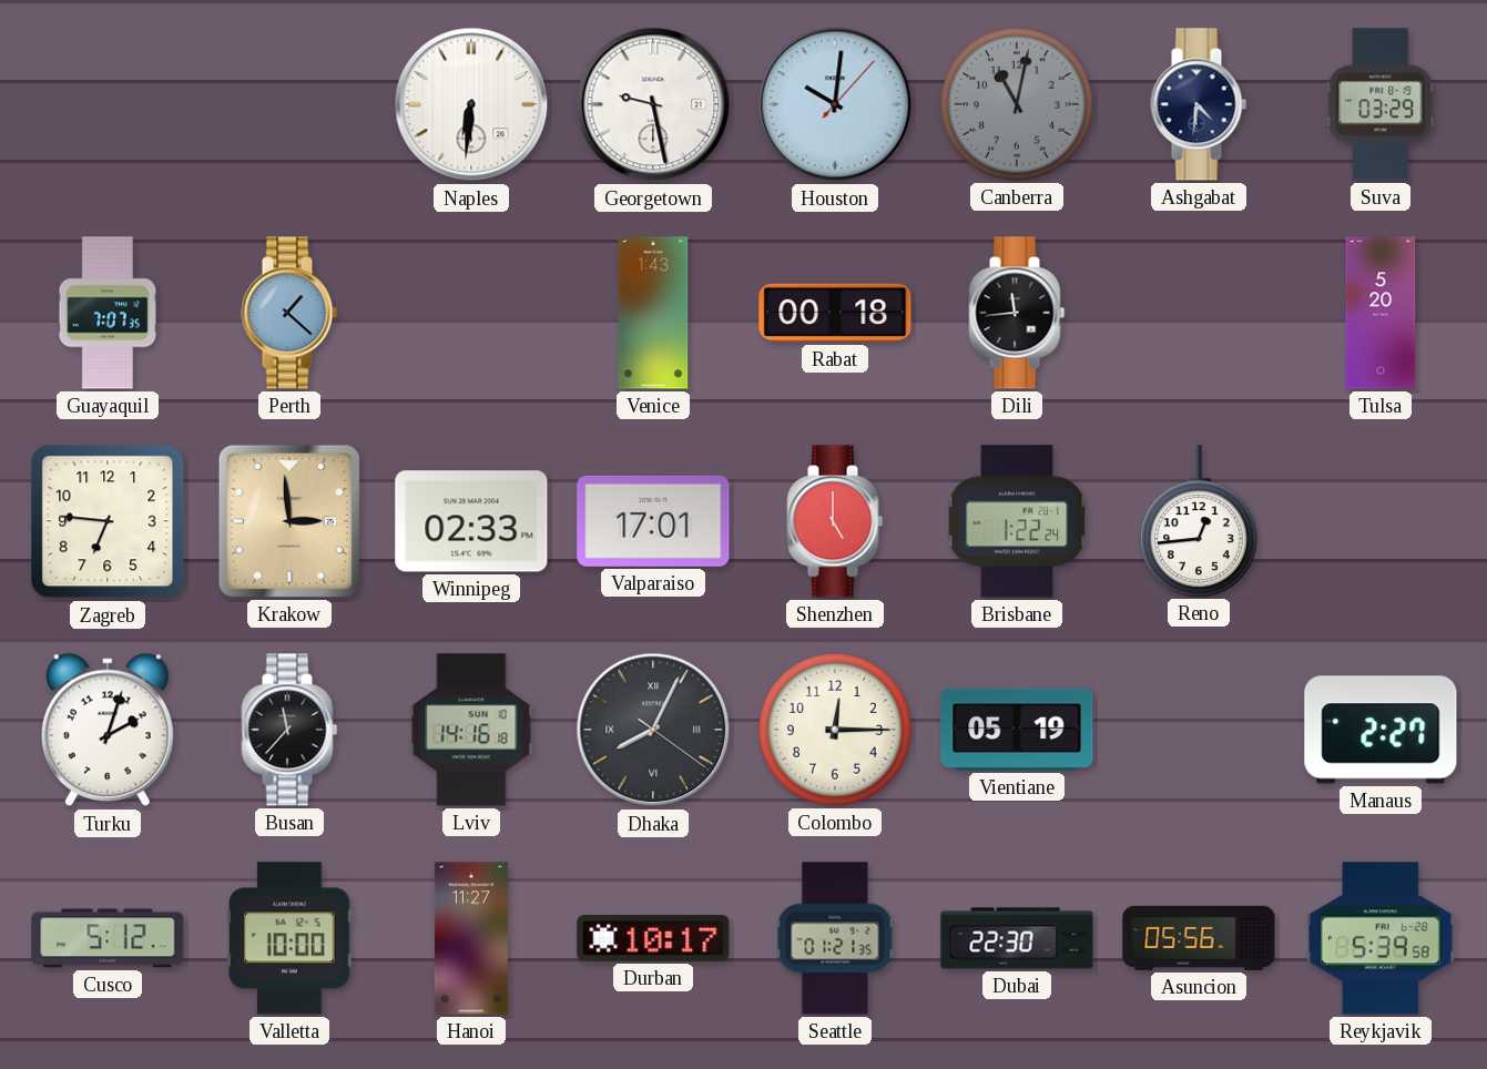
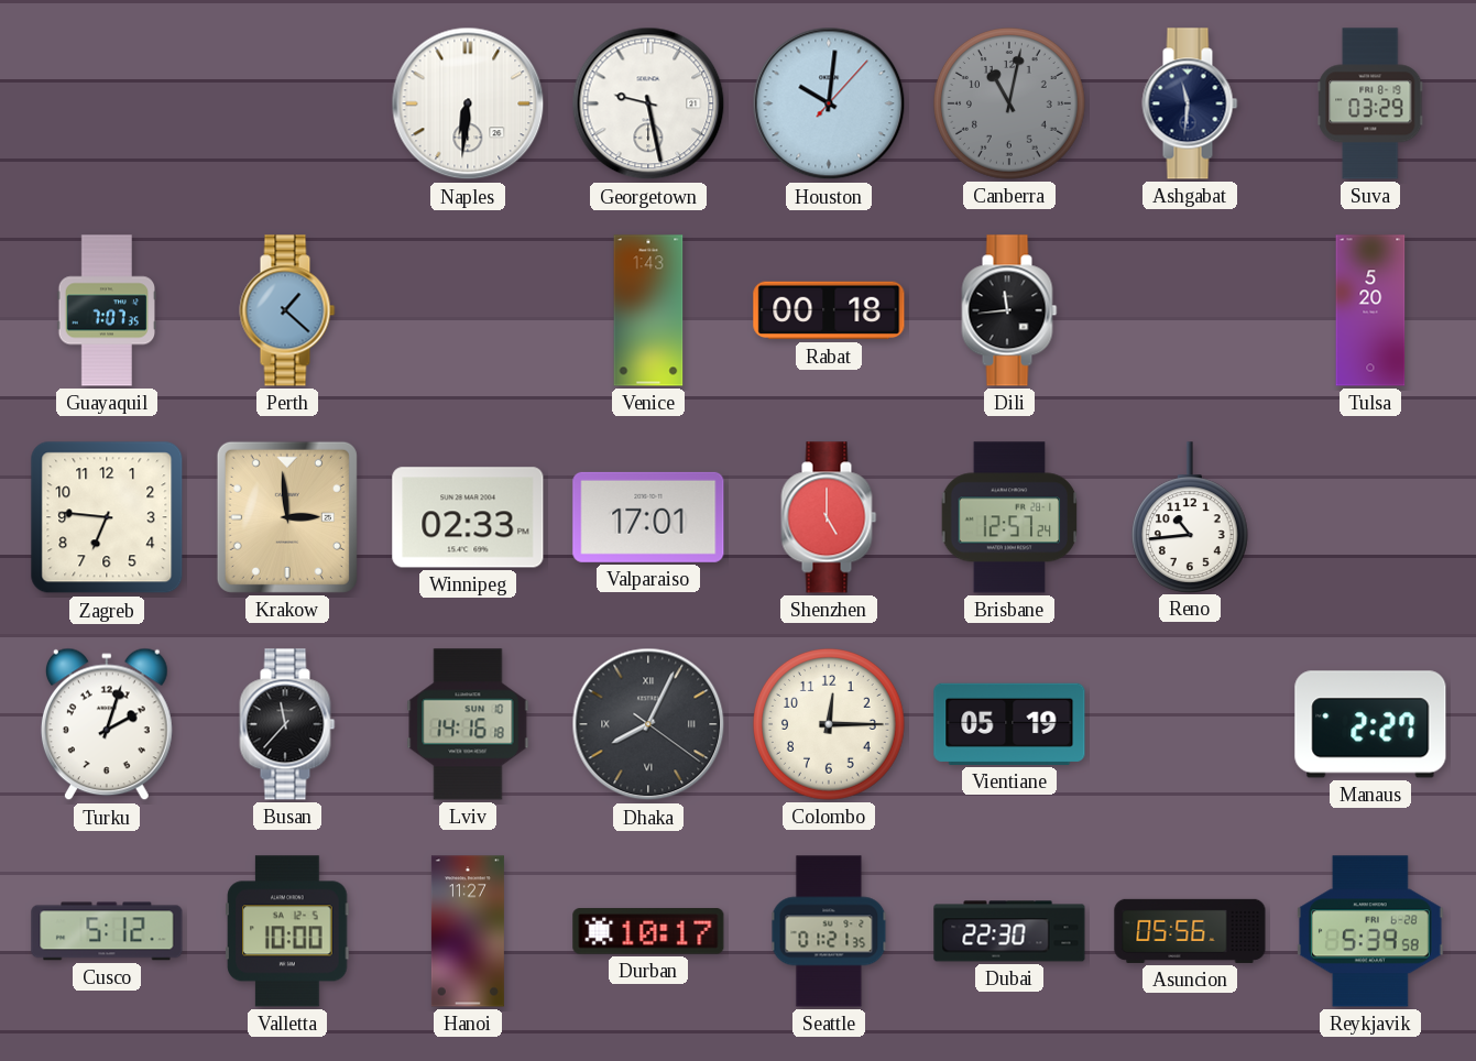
Ashgabat: 4:31 -> 11:31
Brisbane: 1:22 -> 12:57
Reno: 12:44 -> 10:44
